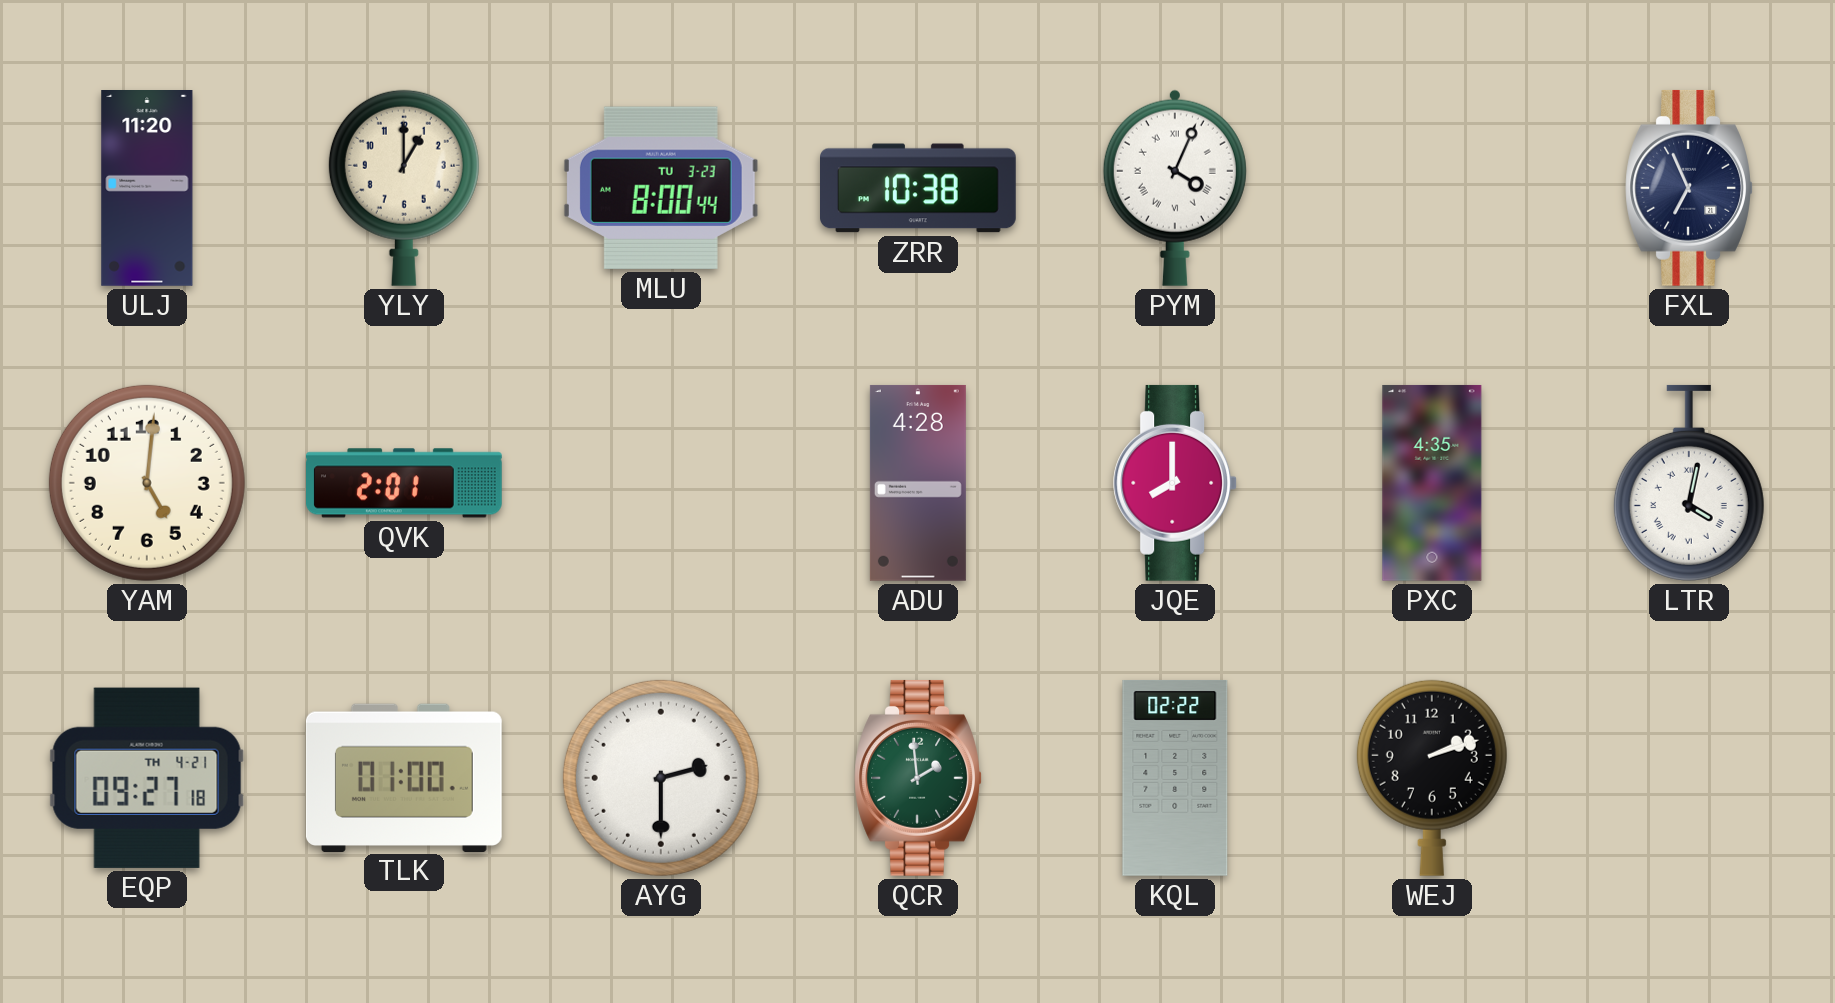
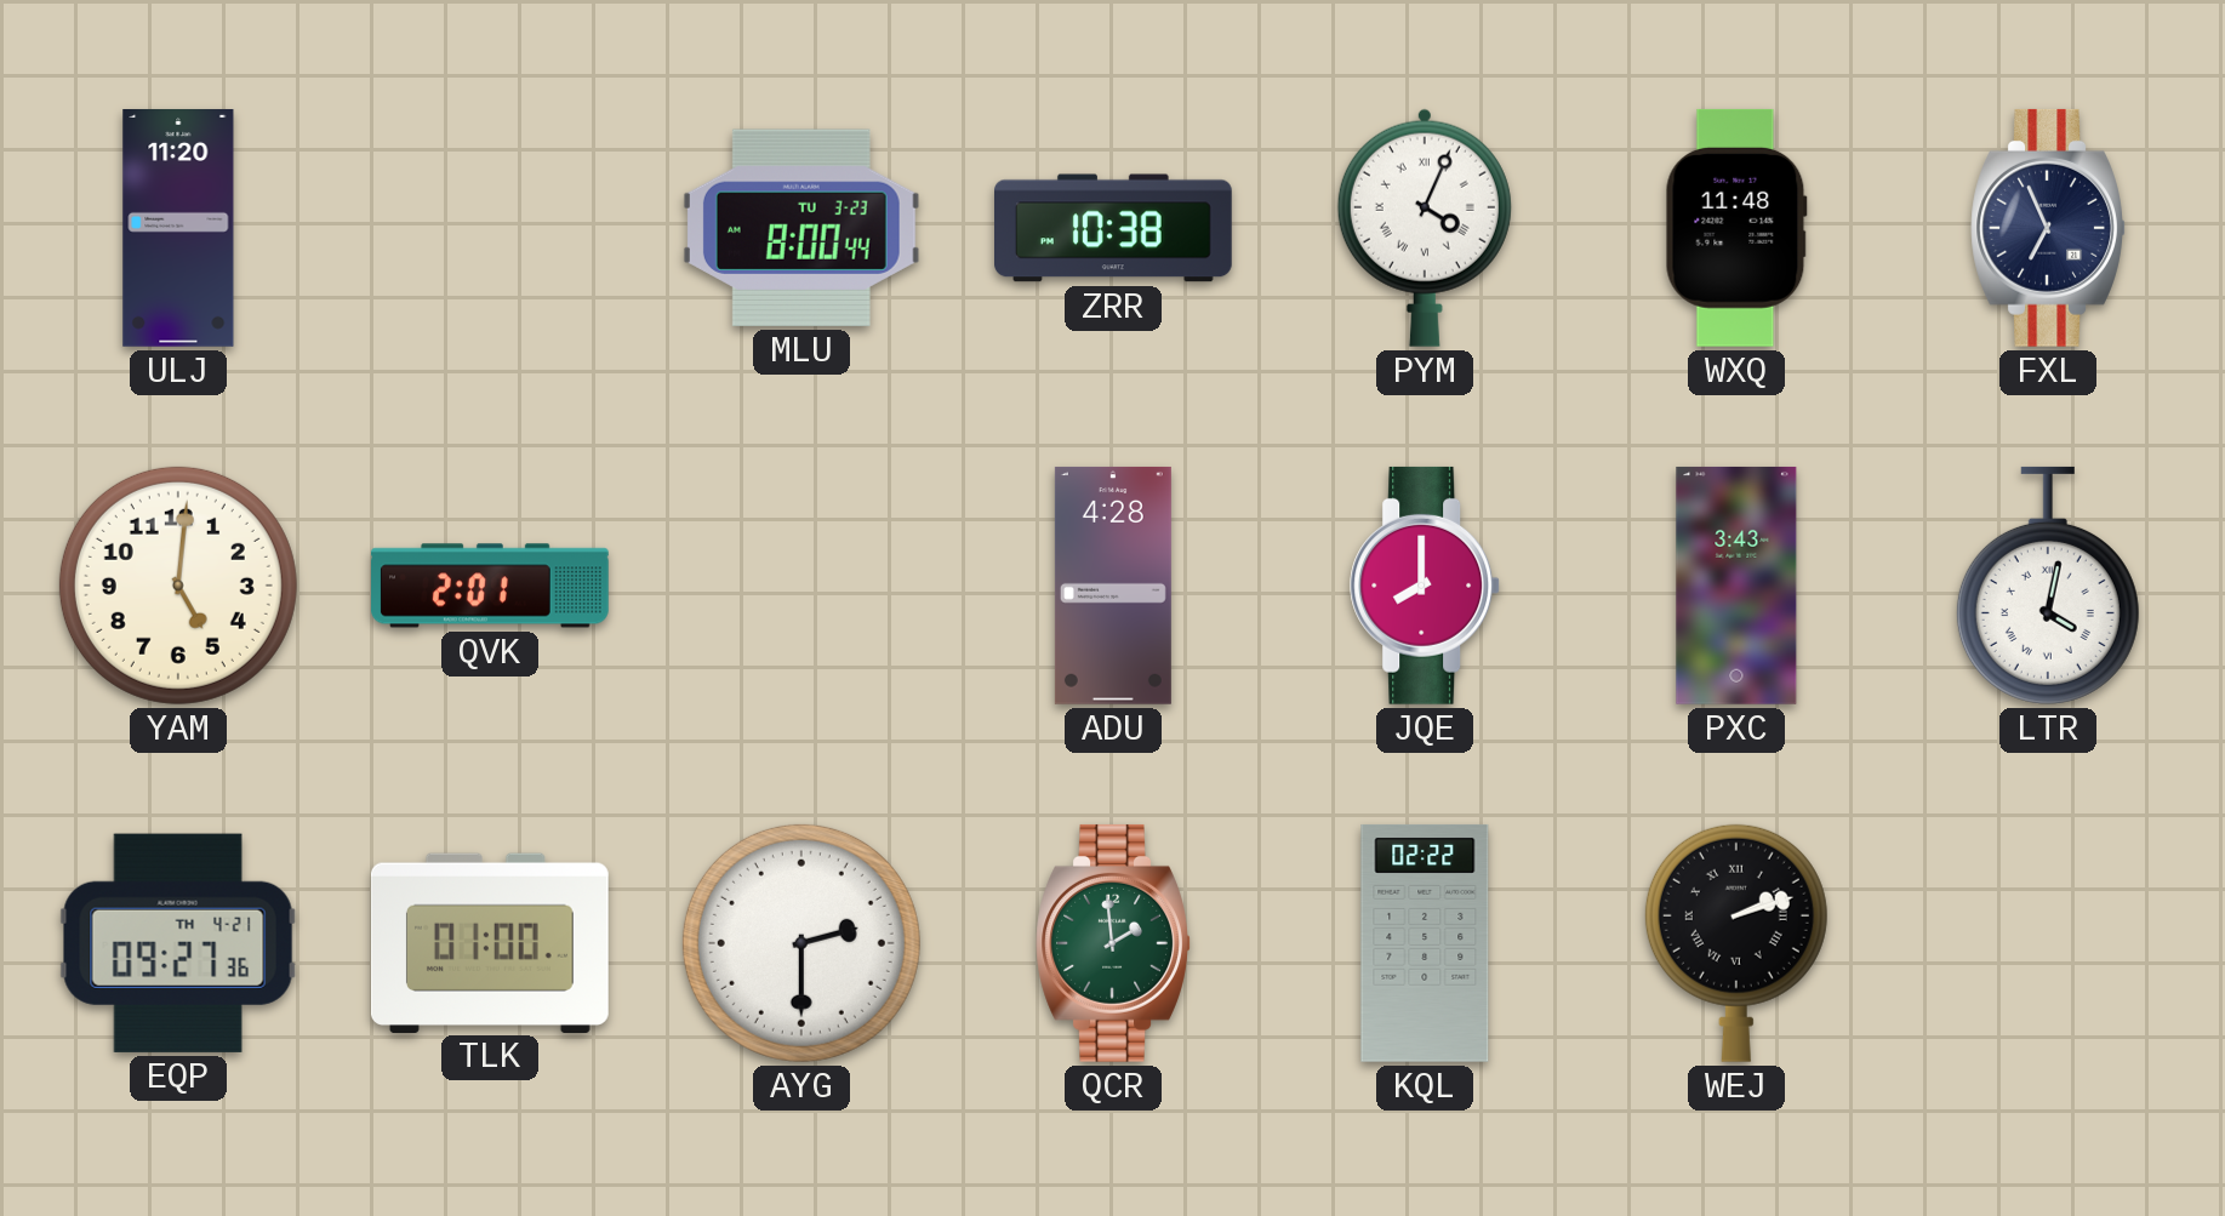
YLY: 1:00 -> none
WXQ: none -> 11:48
PXC: 4:35 -> 3:43
EQP: 09:27:18 -> 09:27:36
WEJ numerals: Arabic -> Roman
